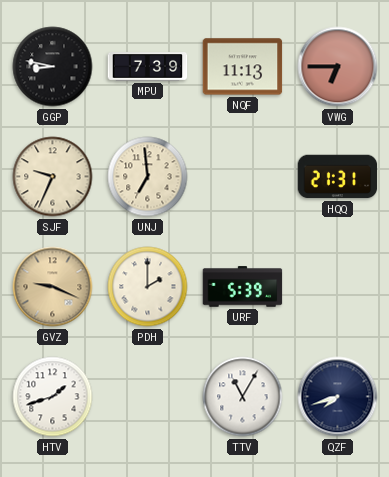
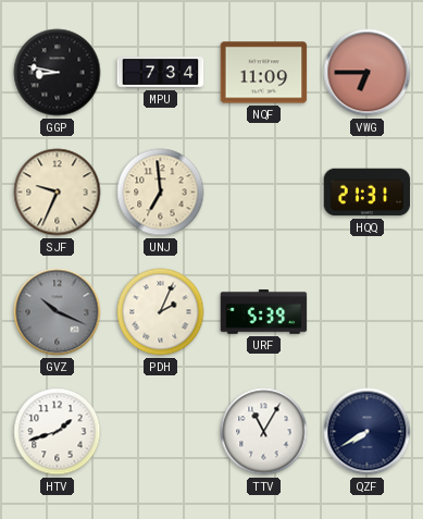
MPU: 7:39 -> 7:34
NQF: 11:13 -> 11:09
GVZ: 9:19 -> 10:19
GVZ dial: champagne -> grey
PDH: 2:00 -> 2:04
QZF: 7:42 -> 7:40
